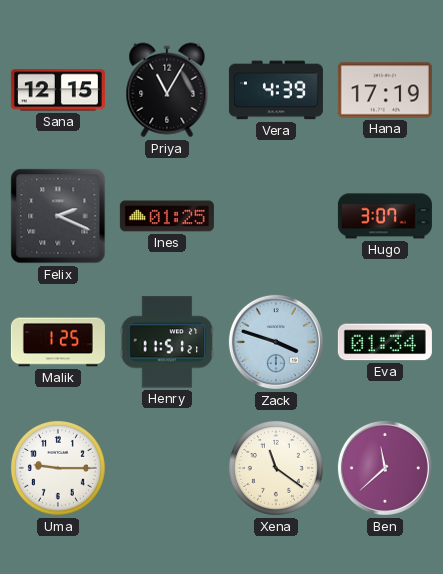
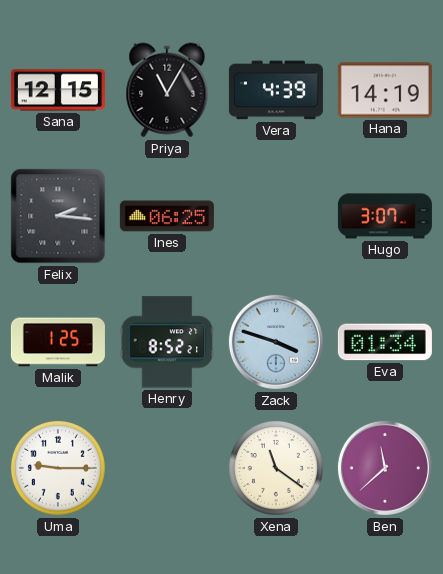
Hana: 17:19 -> 14:19
Felix: 2:19 -> 2:16
Ines: 01:25 -> 06:25
Henry: 11:51 -> 8:52
